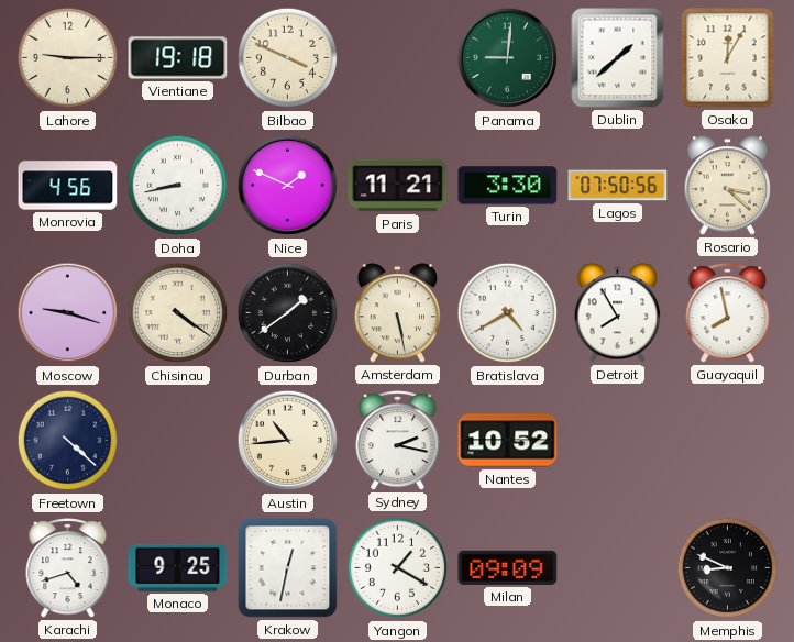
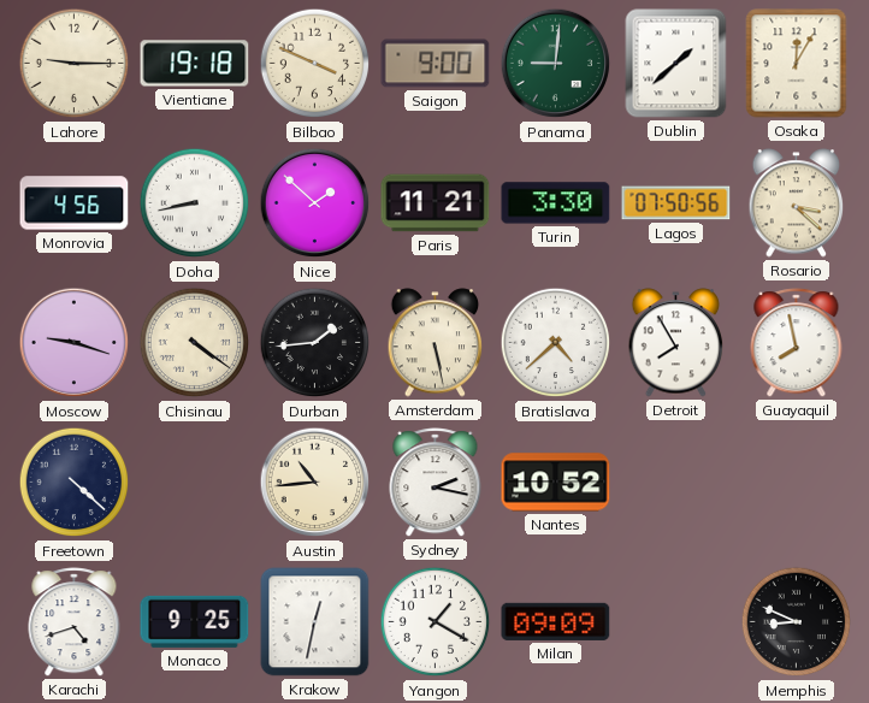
Saigon: none -> 9:00
Nice: 1:49 -> 1:52
Durban: 1:39 -> 1:44
Bratislava: 4:40 -> 4:38
